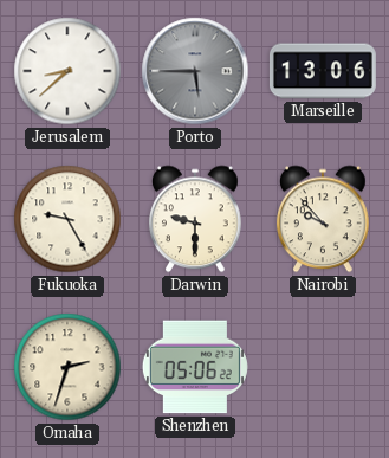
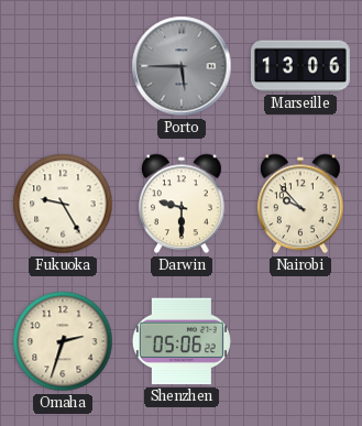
Jerusalem: 8:38 -> none
